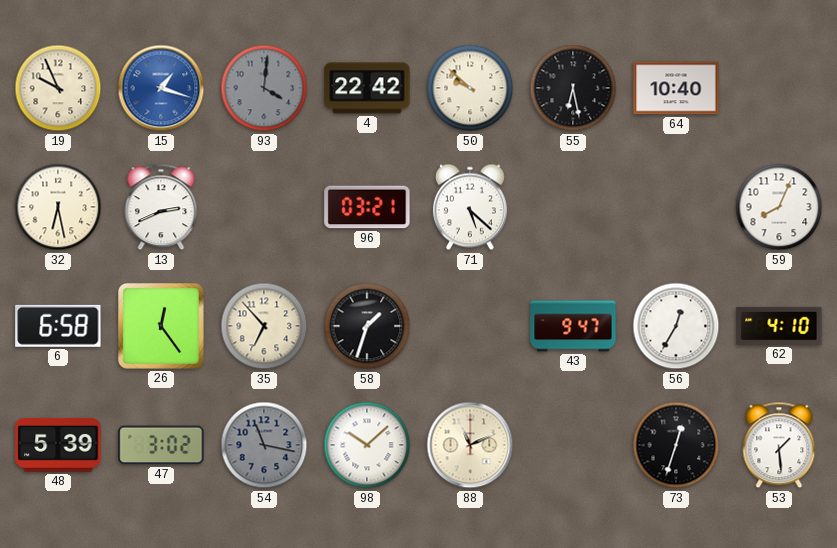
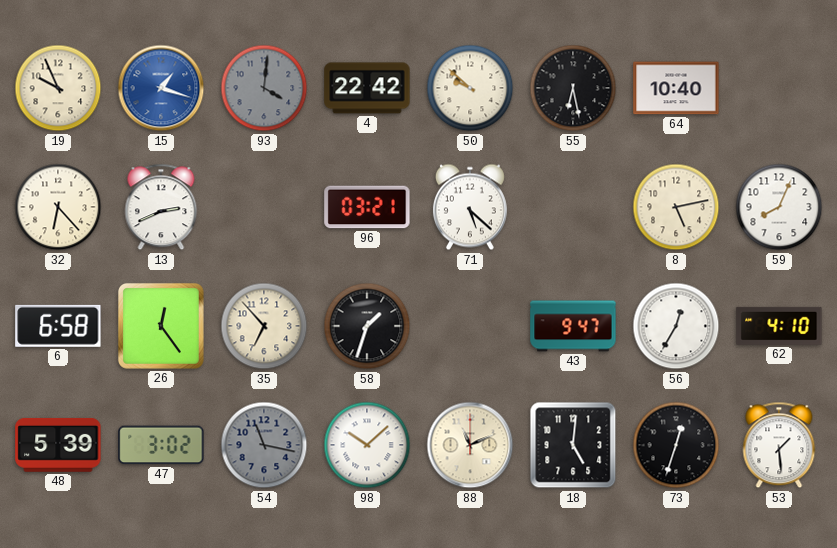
32: 6:28 -> 6:23
8: none -> 5:13
18: none -> 5:01
